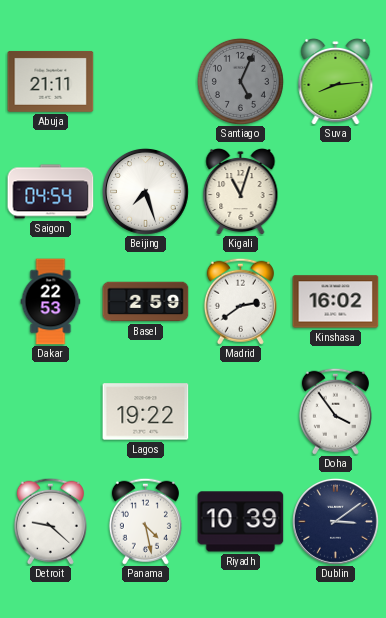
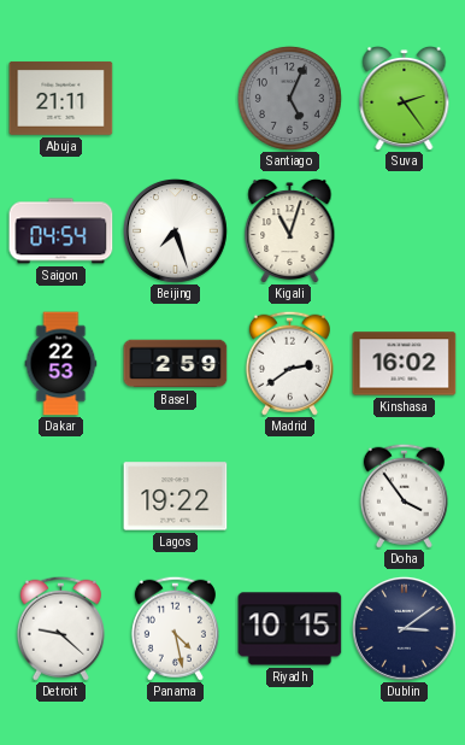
Suva: 8:14 -> 2:24
Riyadh: 10:39 -> 10:15
